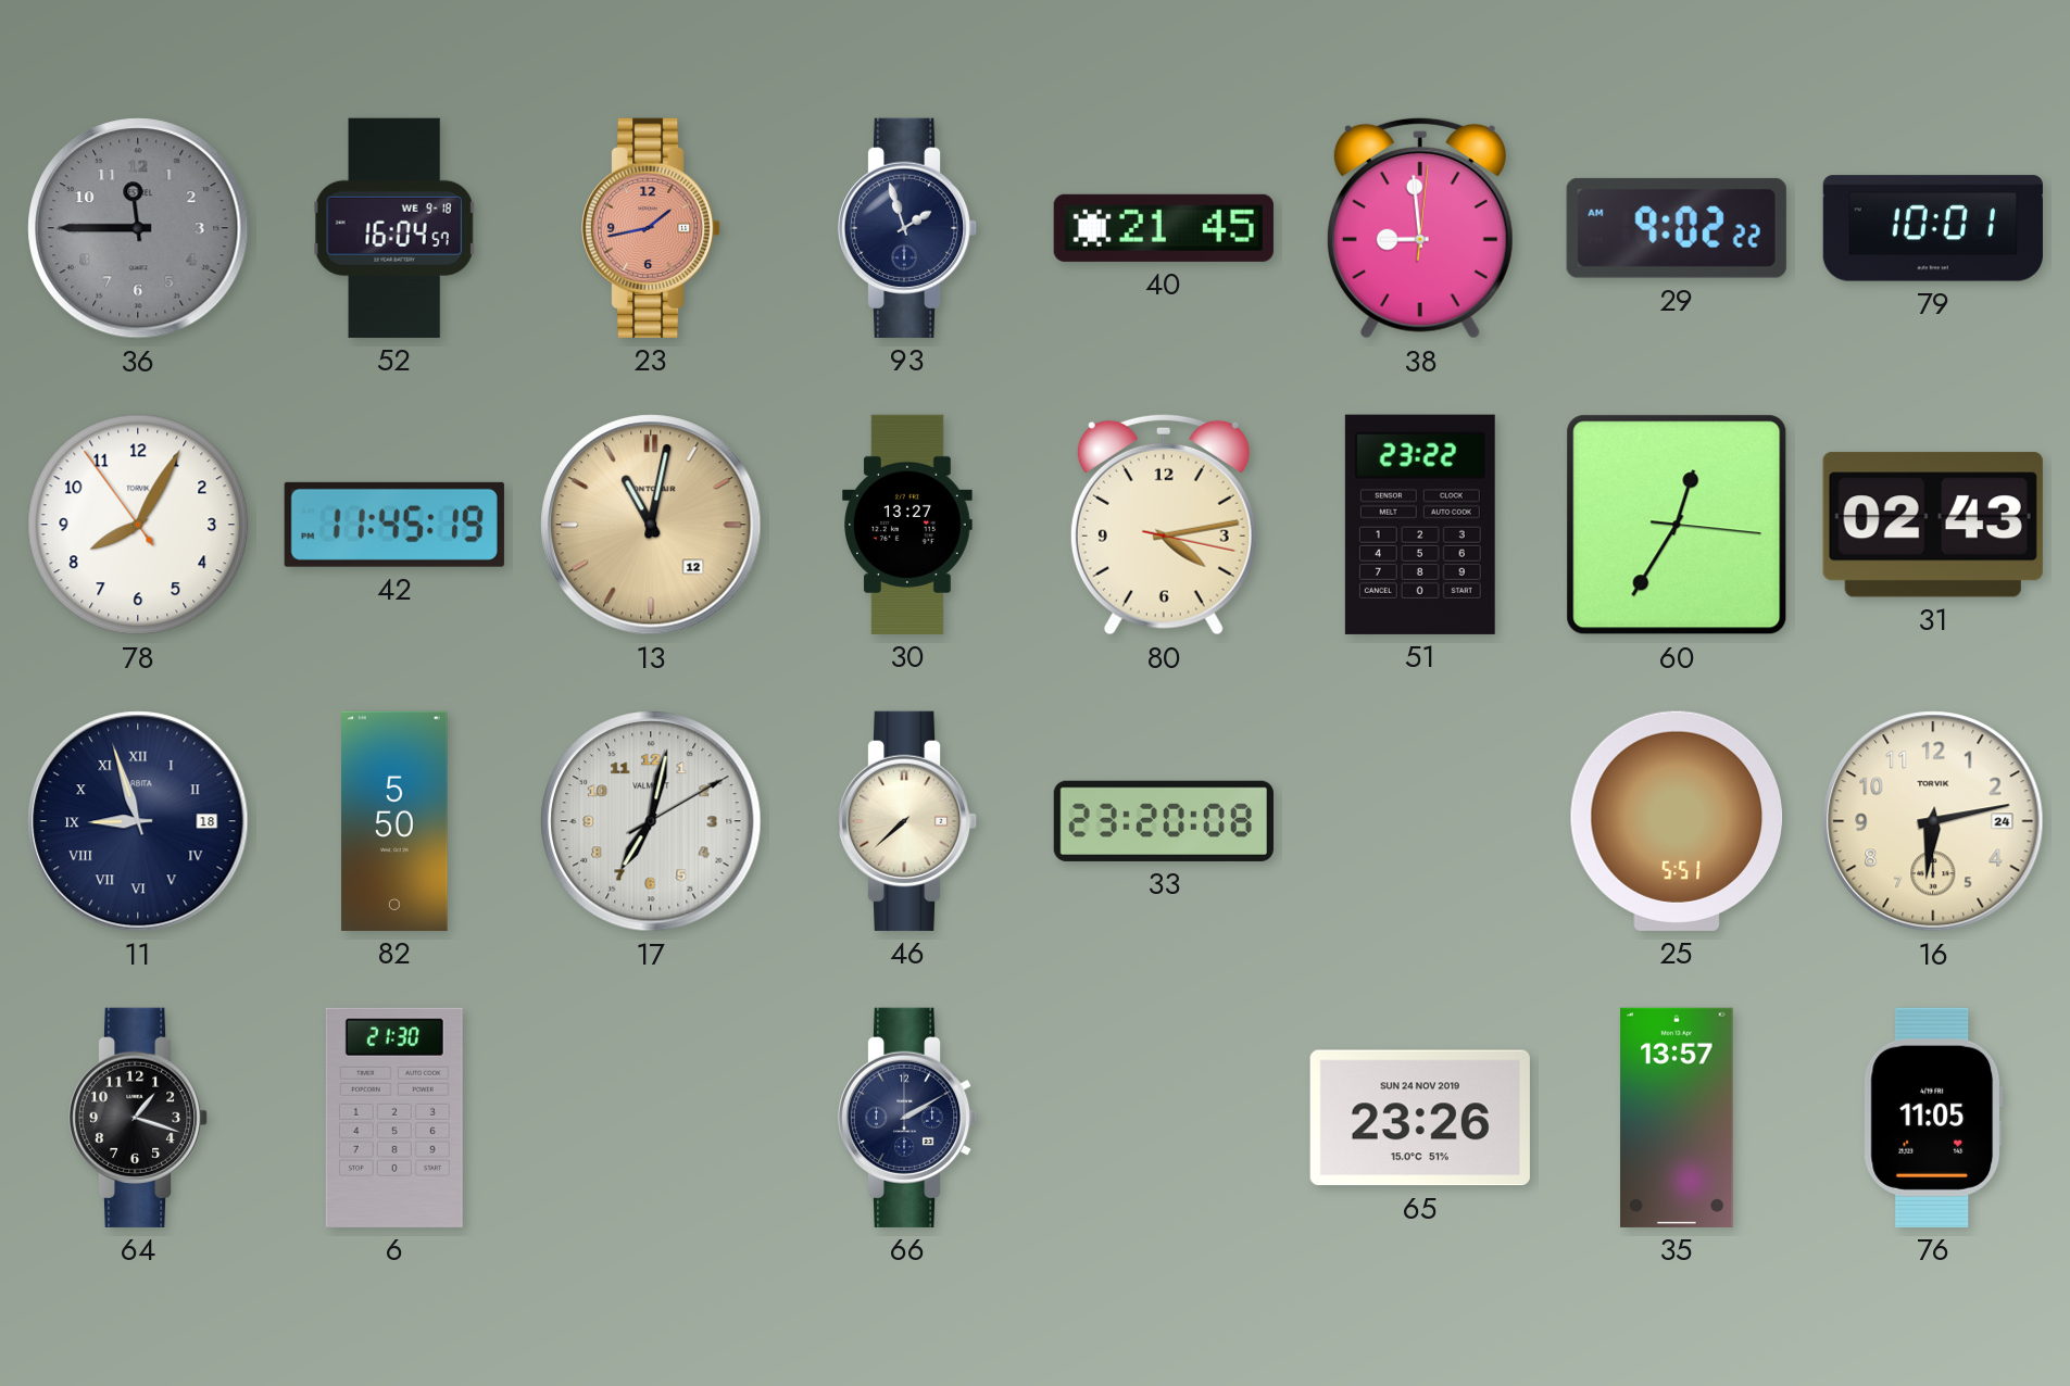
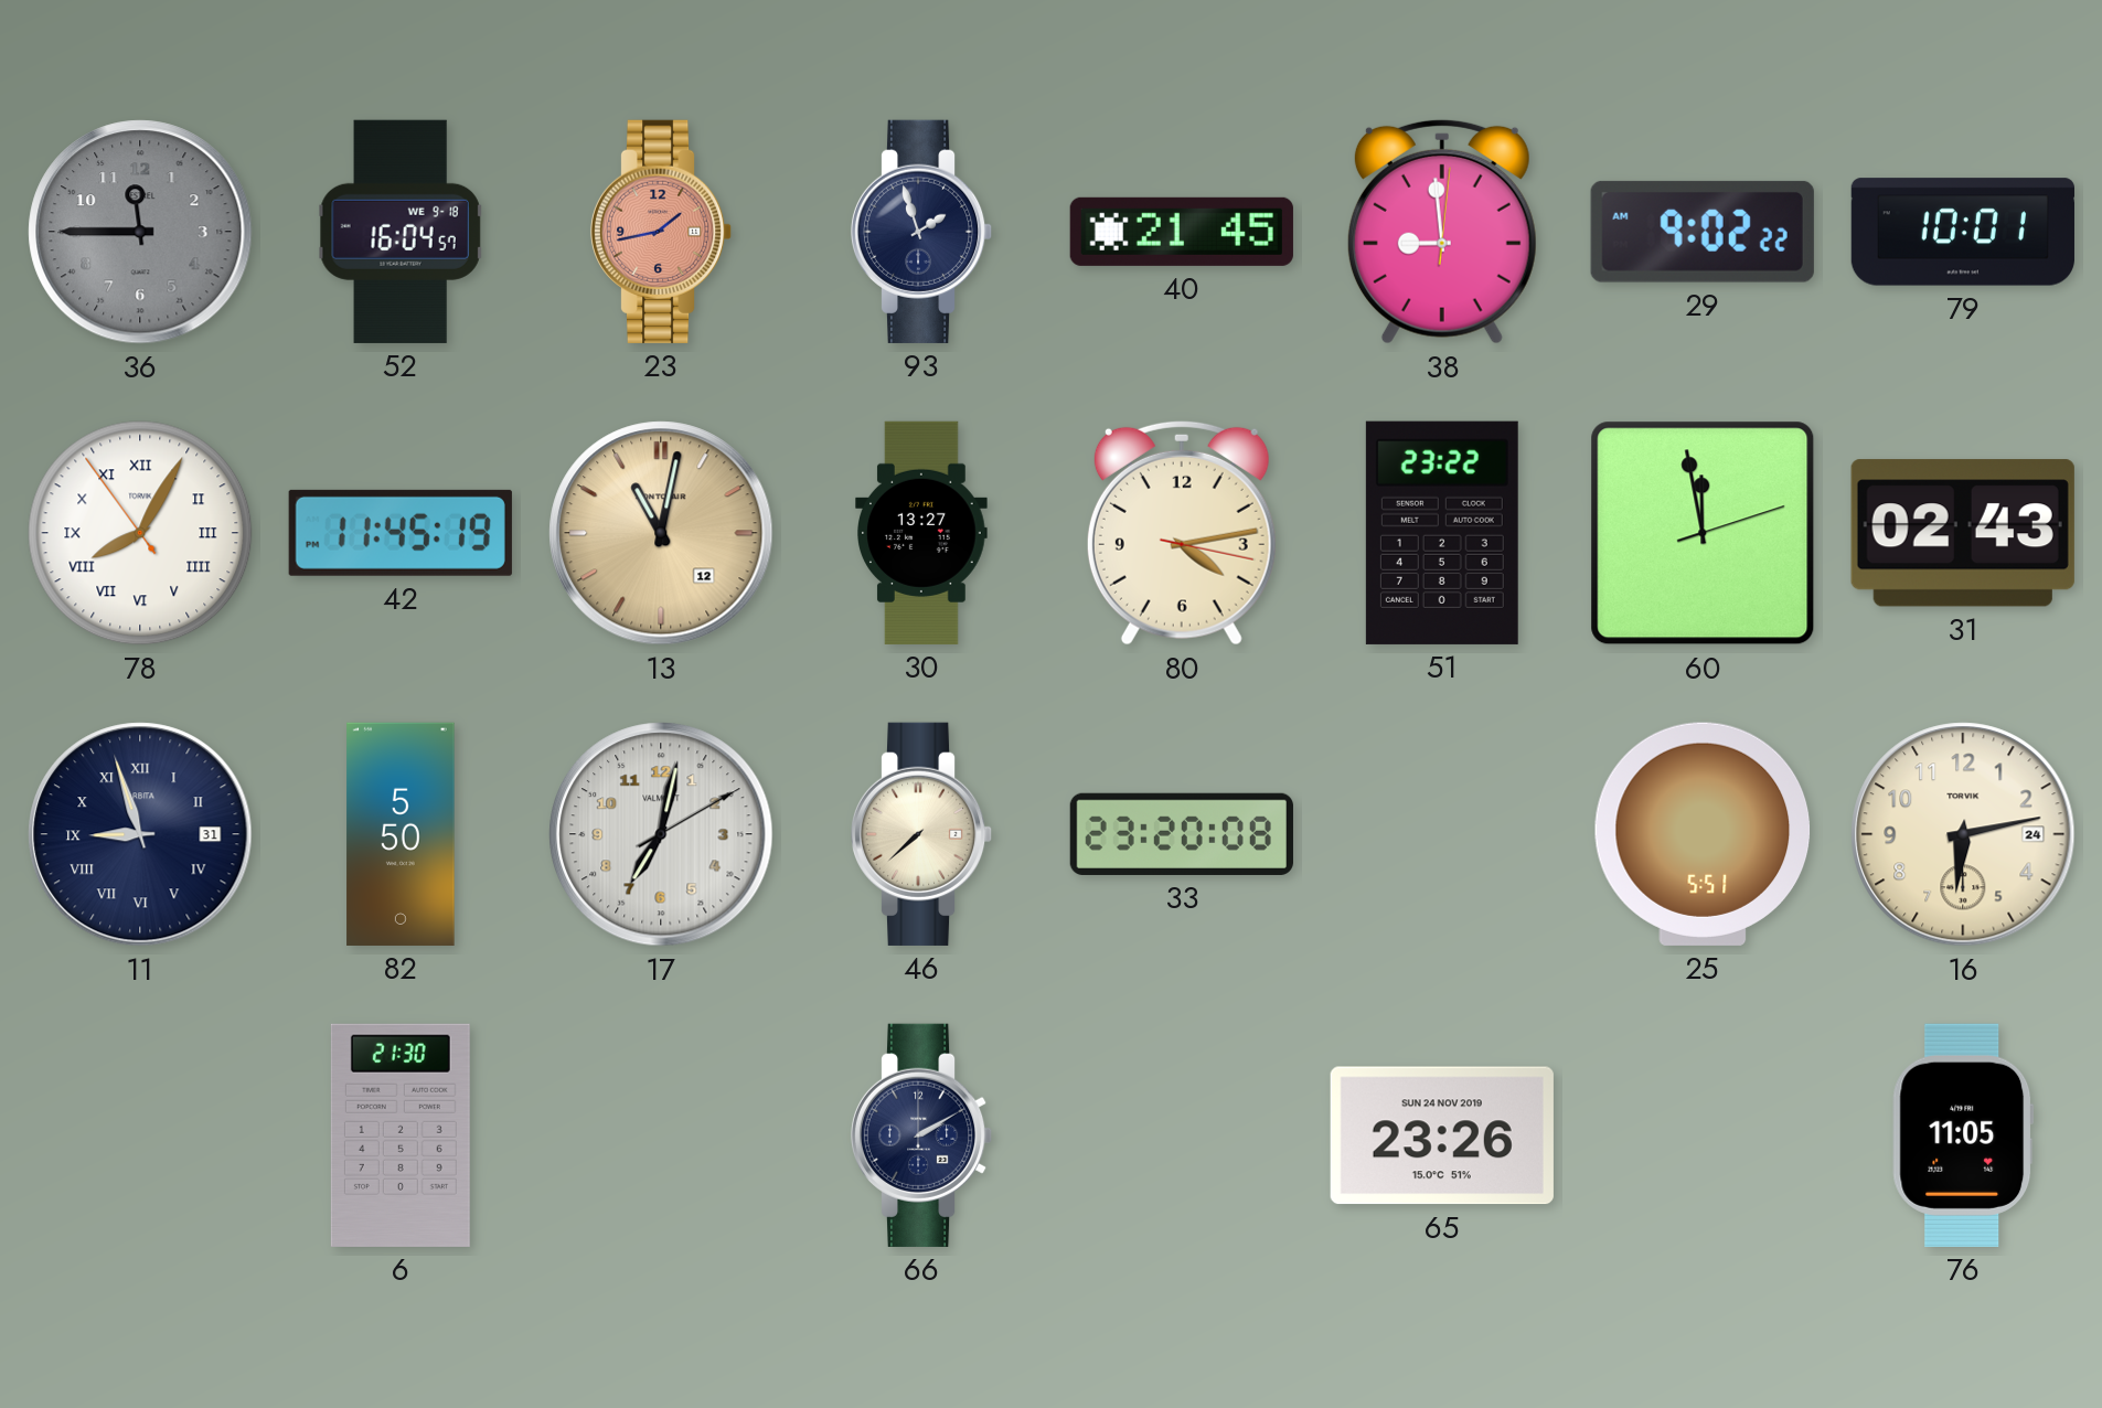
78 numerals: Arabic -> Roman
60: 12:35 -> 11:58
11 date: 18 -> 31
64: 1:18 -> none
35: 13:57 -> none
